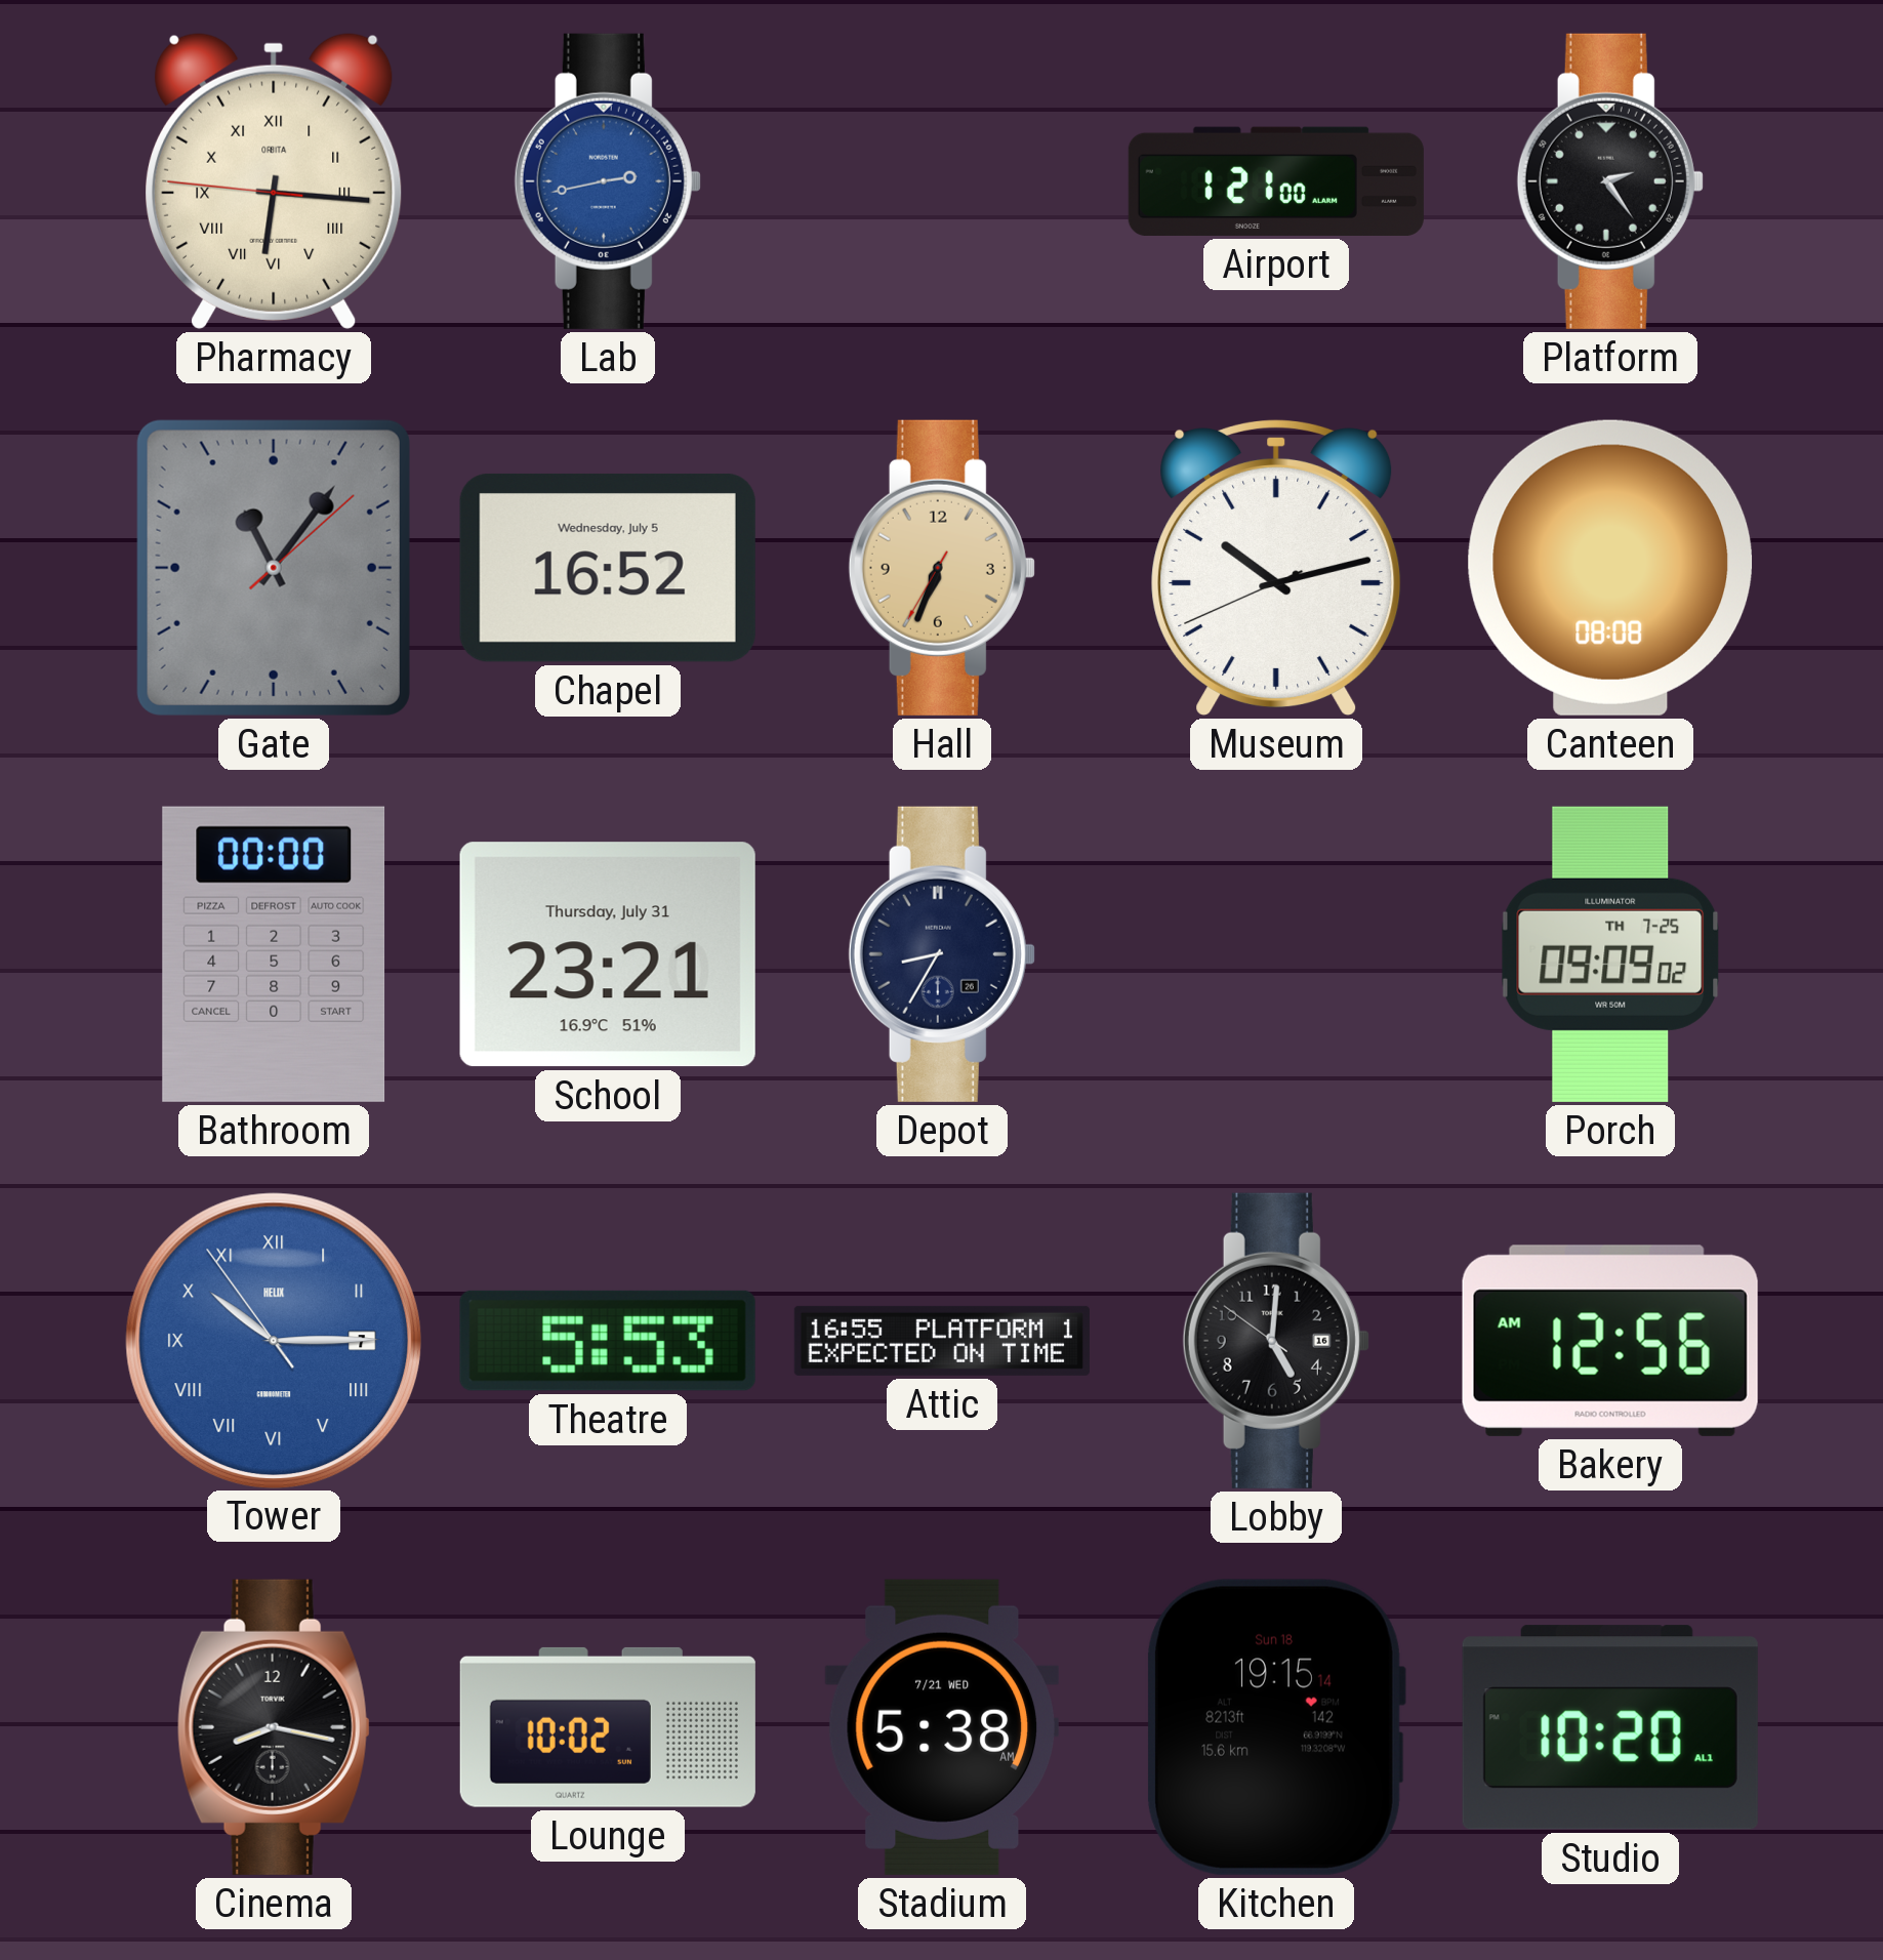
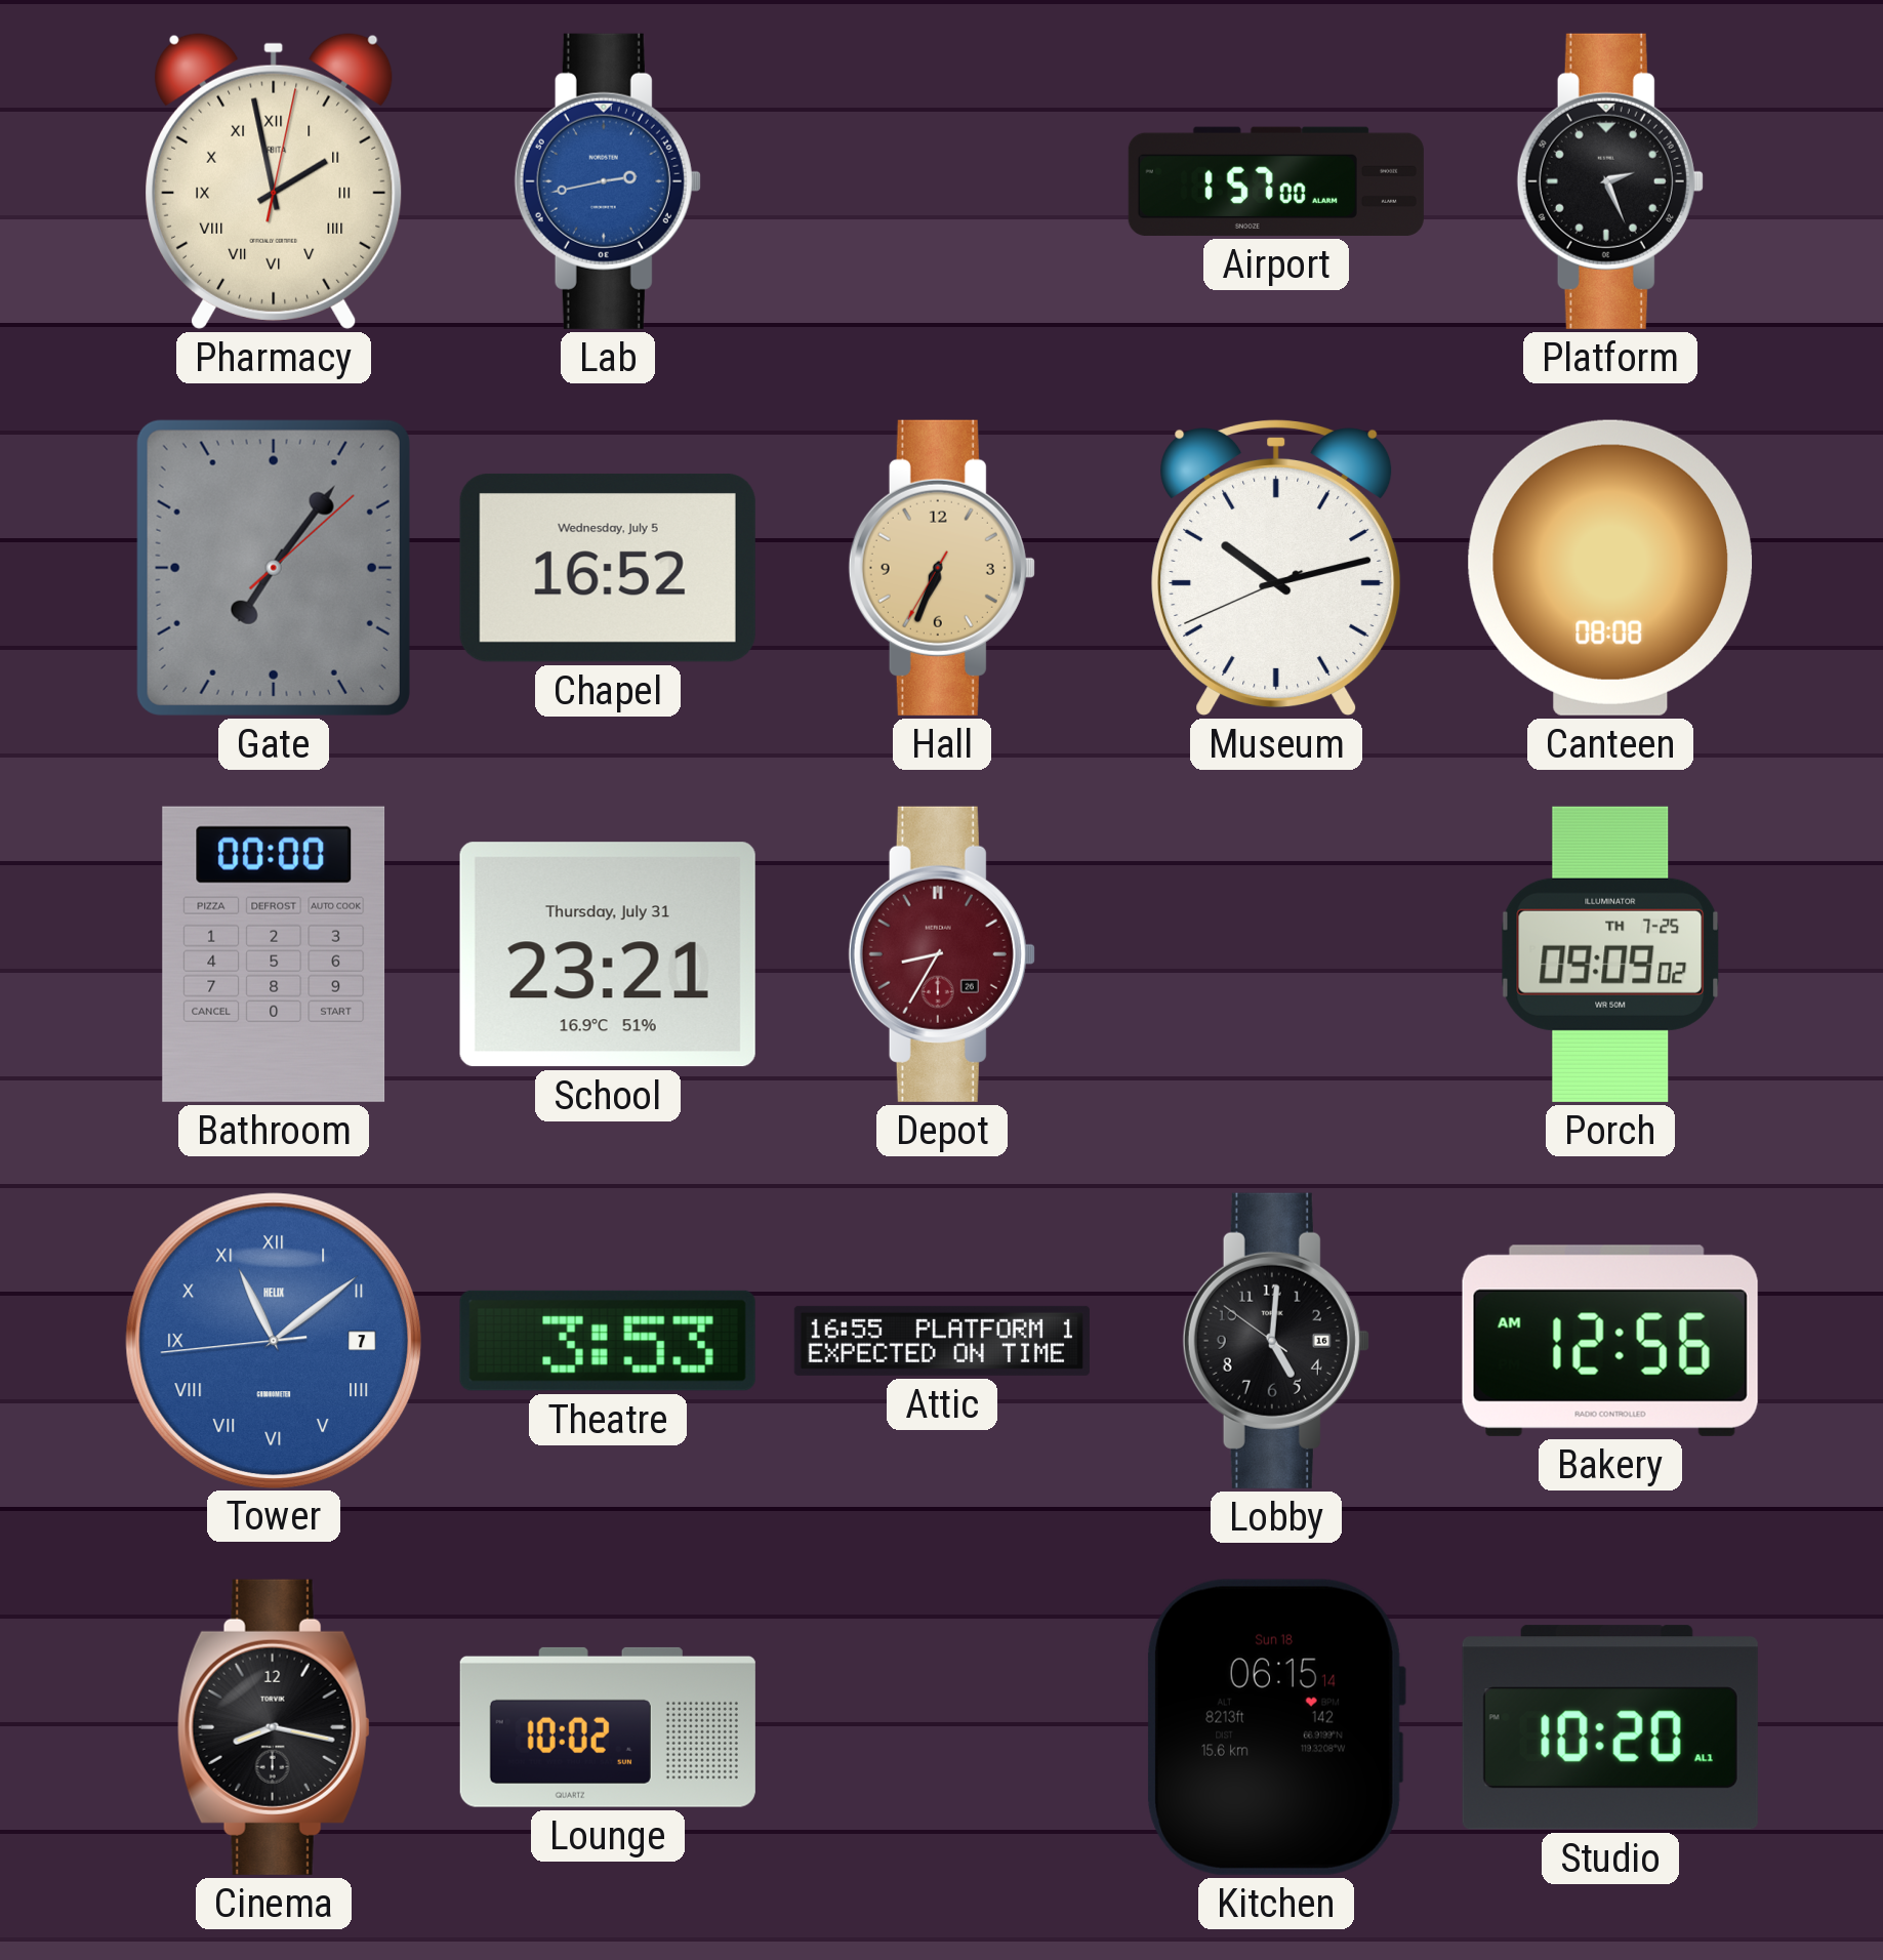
Pharmacy: 6:15 -> 1:58
Airport: 1:21 -> 1:57
Platform: 2:24 -> 2:26
Gate: 11:06 -> 7:06
Depot dial: navy -> burgundy
Tower: 10:14 -> 11:08
Theatre: 5:53 -> 3:53
Stadium: 5:38 -> none
Kitchen: 19:15 -> 06:15
